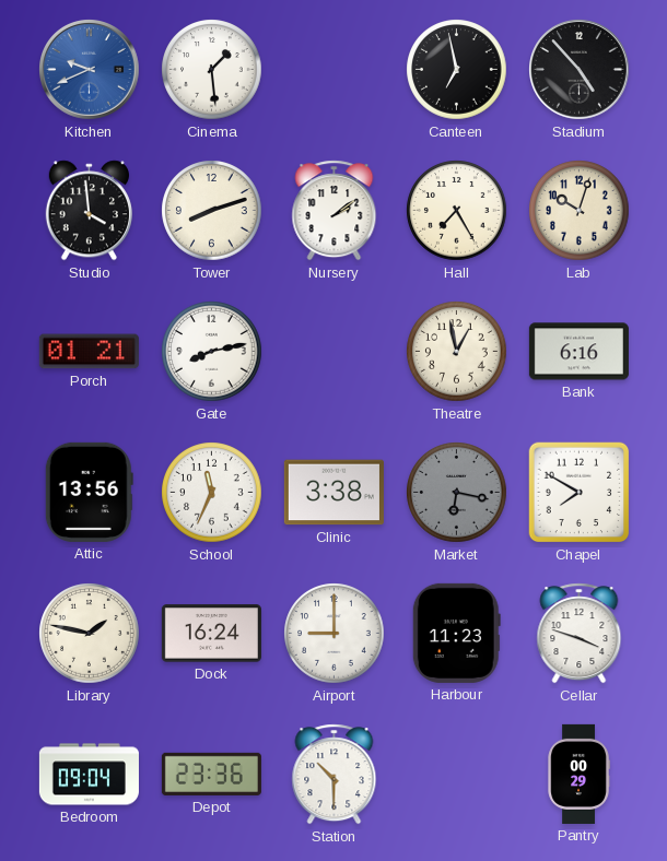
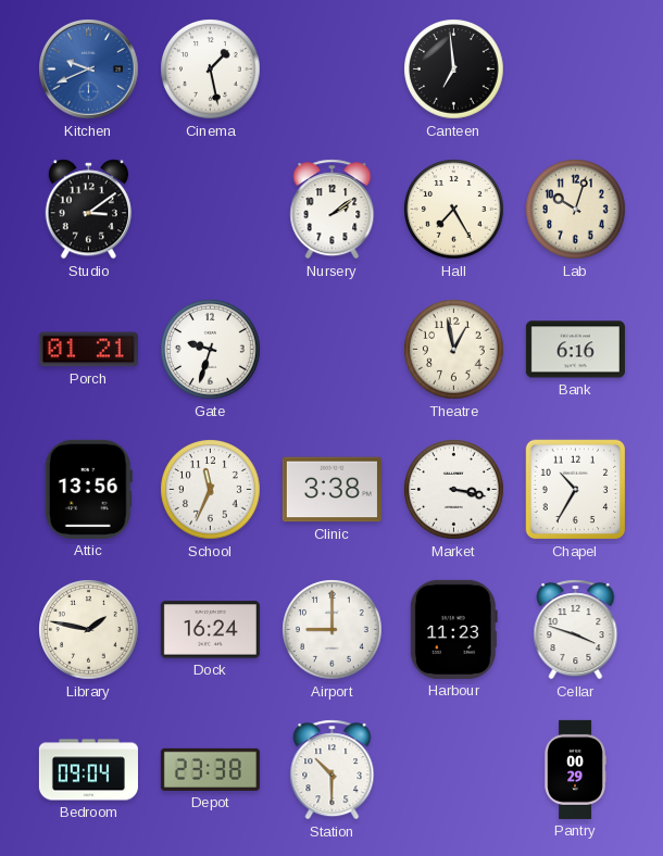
Cinema: 1:29 -> 1:28
Canteen: 6:58 -> 6:59
Stadium: 4:53 -> none
Studio: 3:59 -> 3:09
Tower: 8:12 -> none
Gate: 8:13 -> 9:33
Market: 6:17 -> 3:17
Market dial: grey -> white
Chapel: 7:50 -> 10:35
Depot: 23:36 -> 23:38
